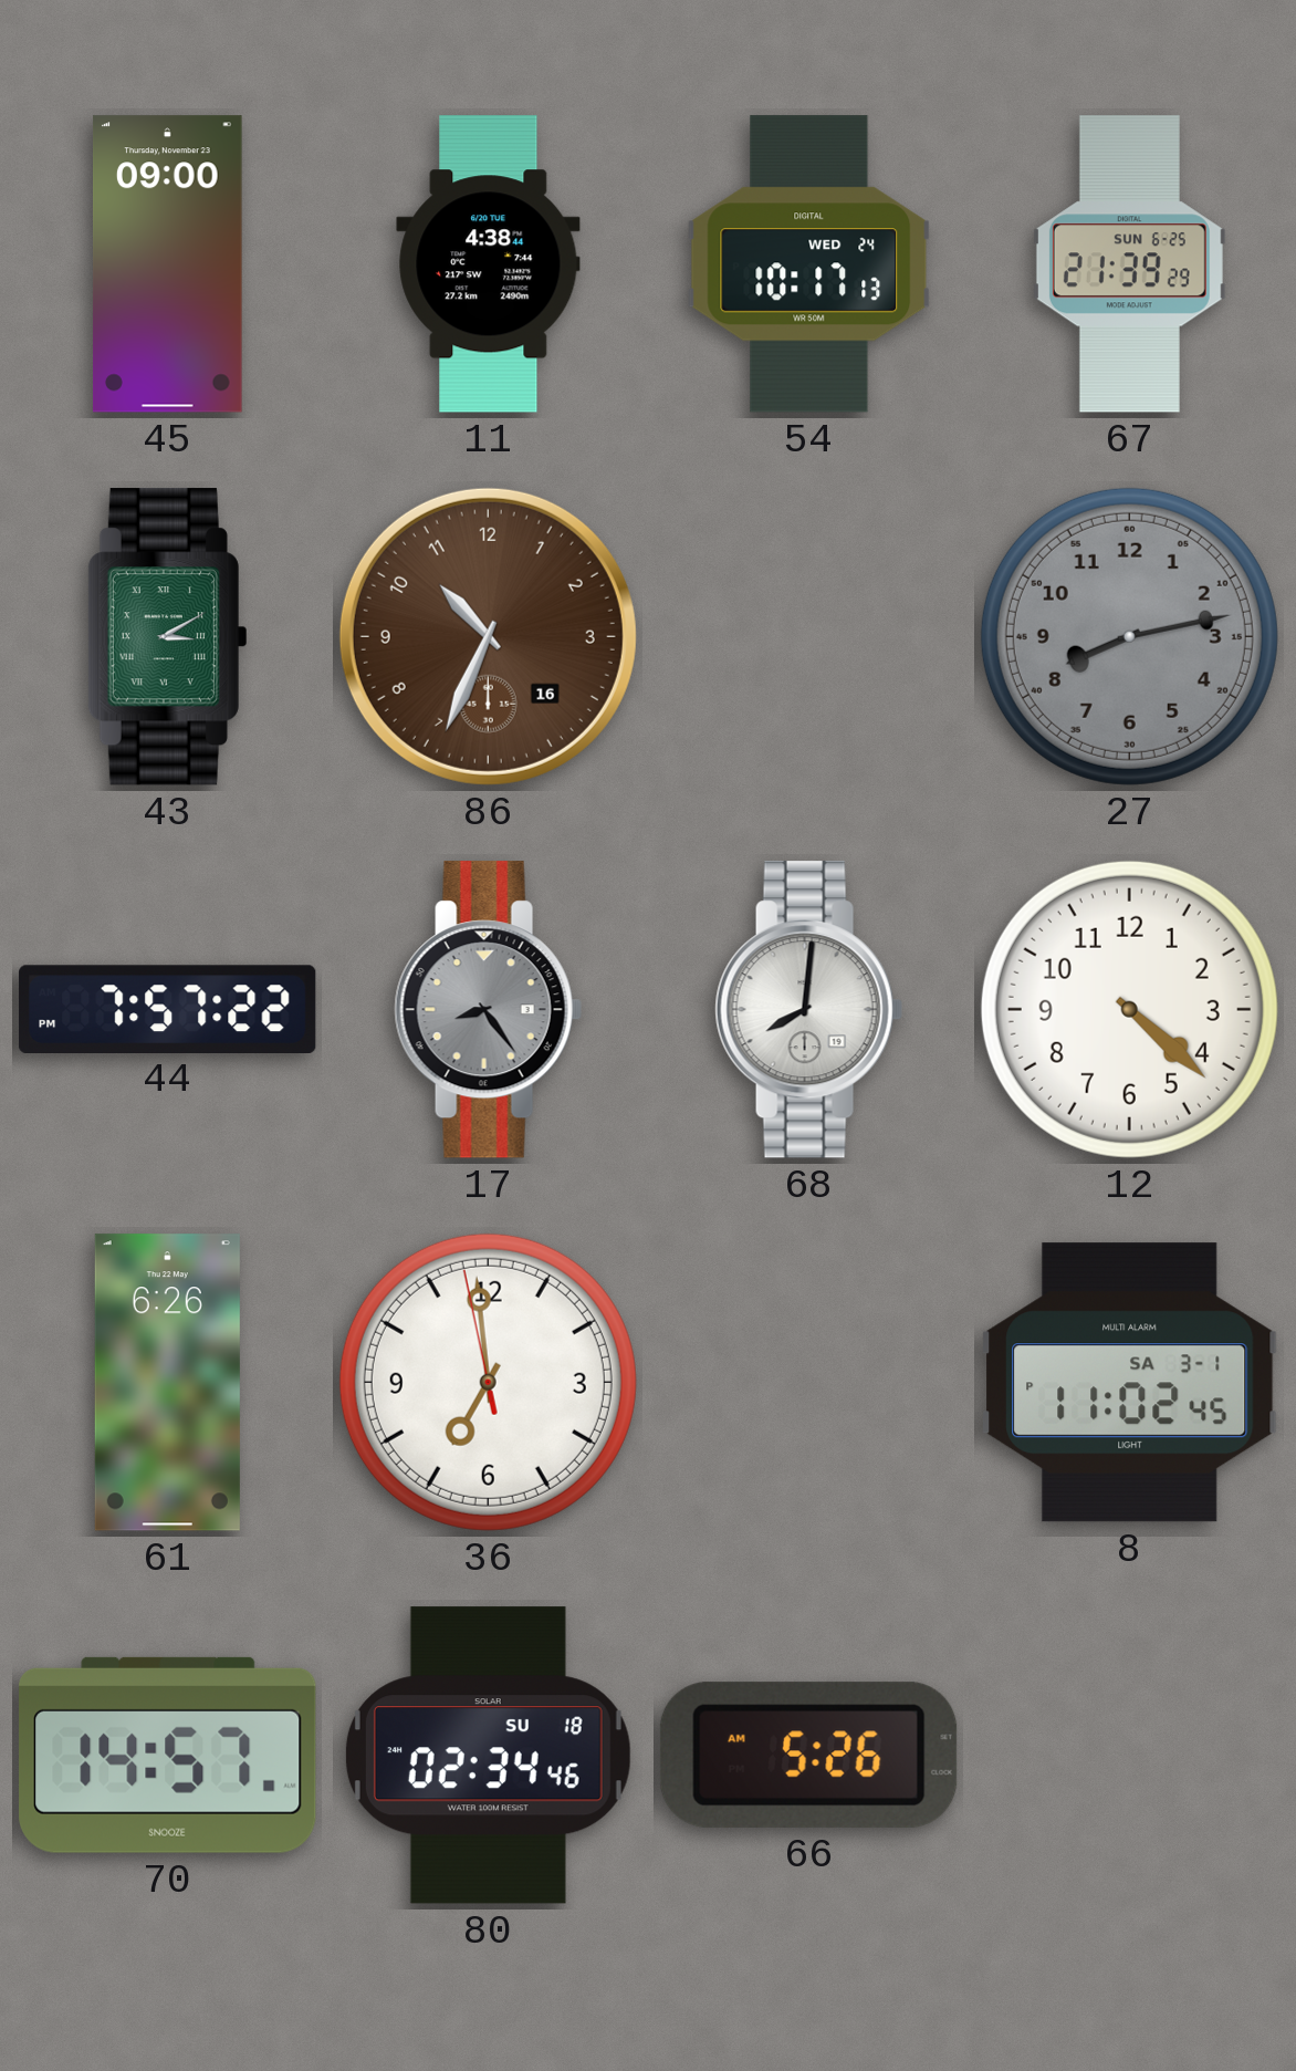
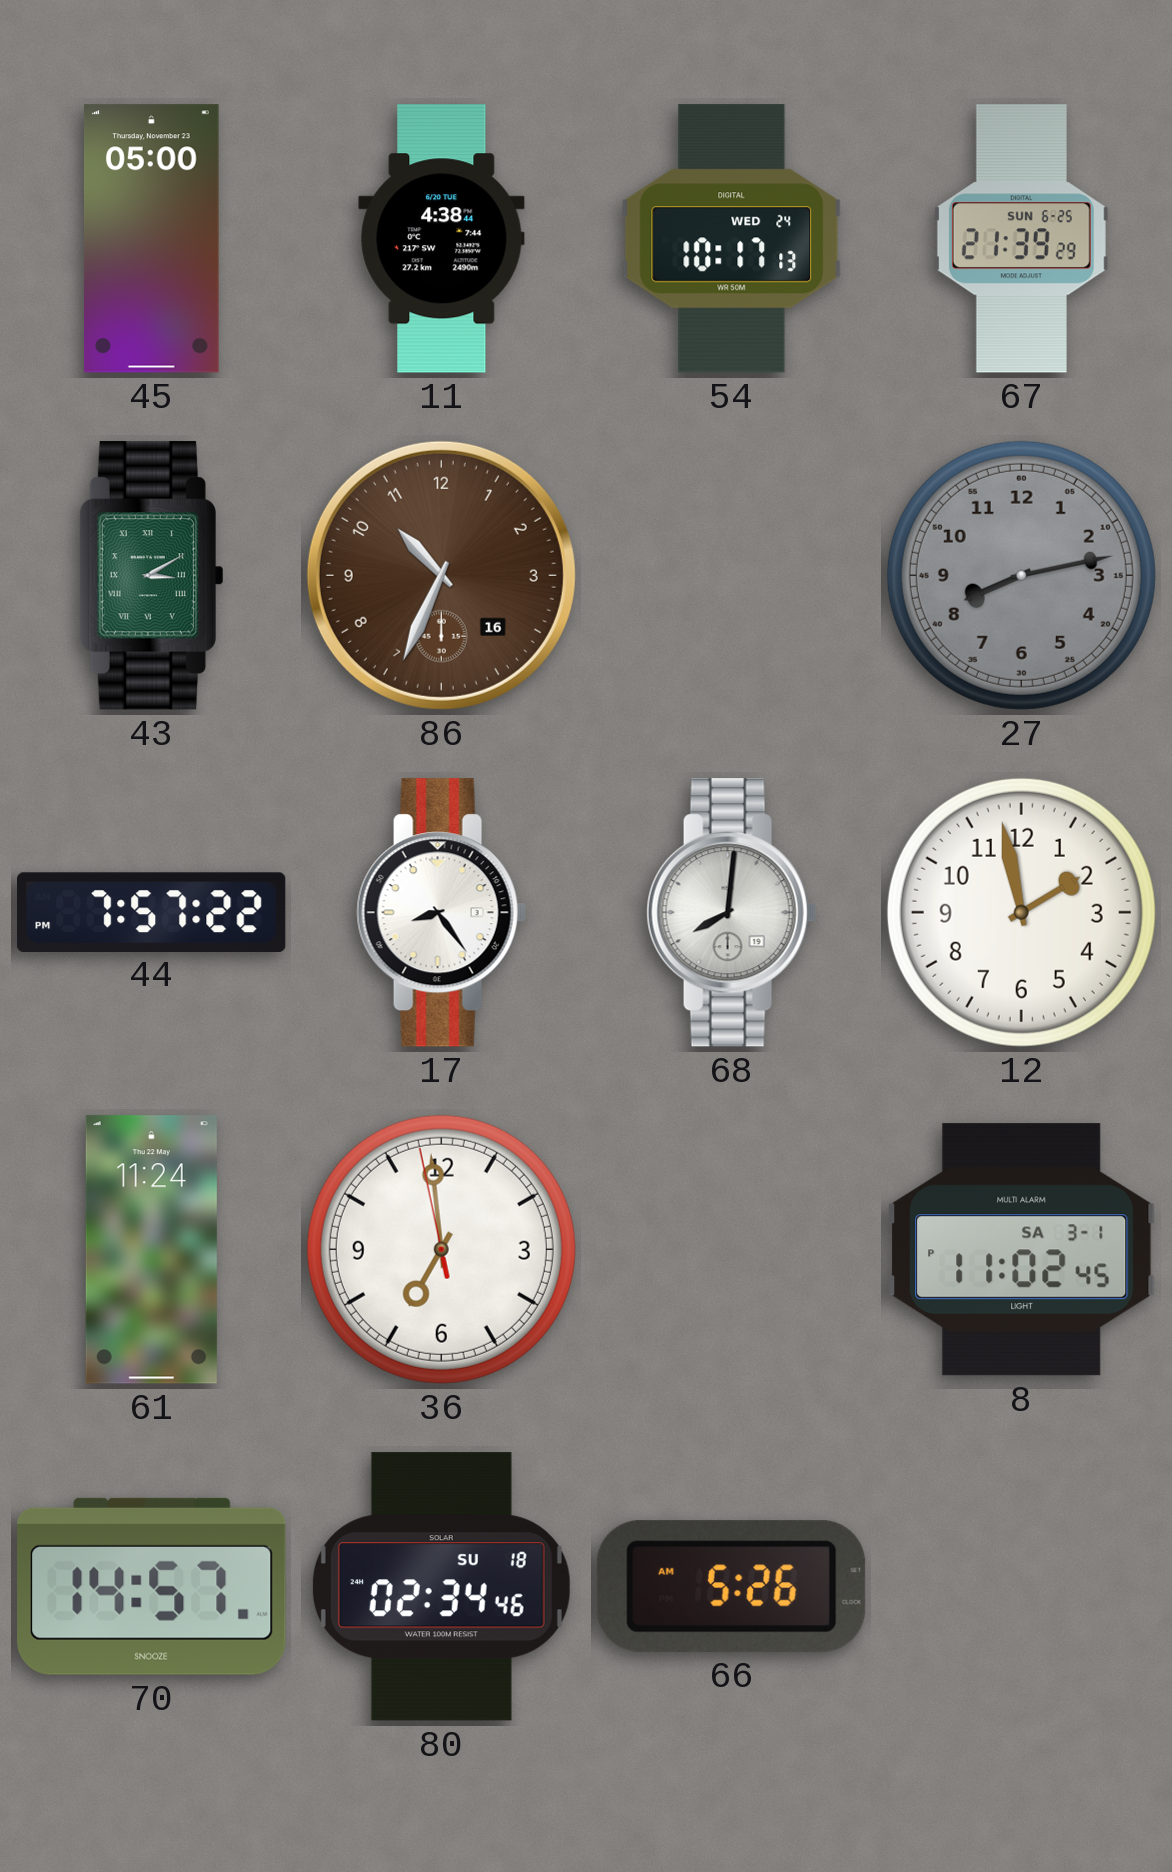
45: 09:00 -> 05:00
17 dial: grey -> white
12: 4:22 -> 1:58
61: 6:26 -> 11:24
